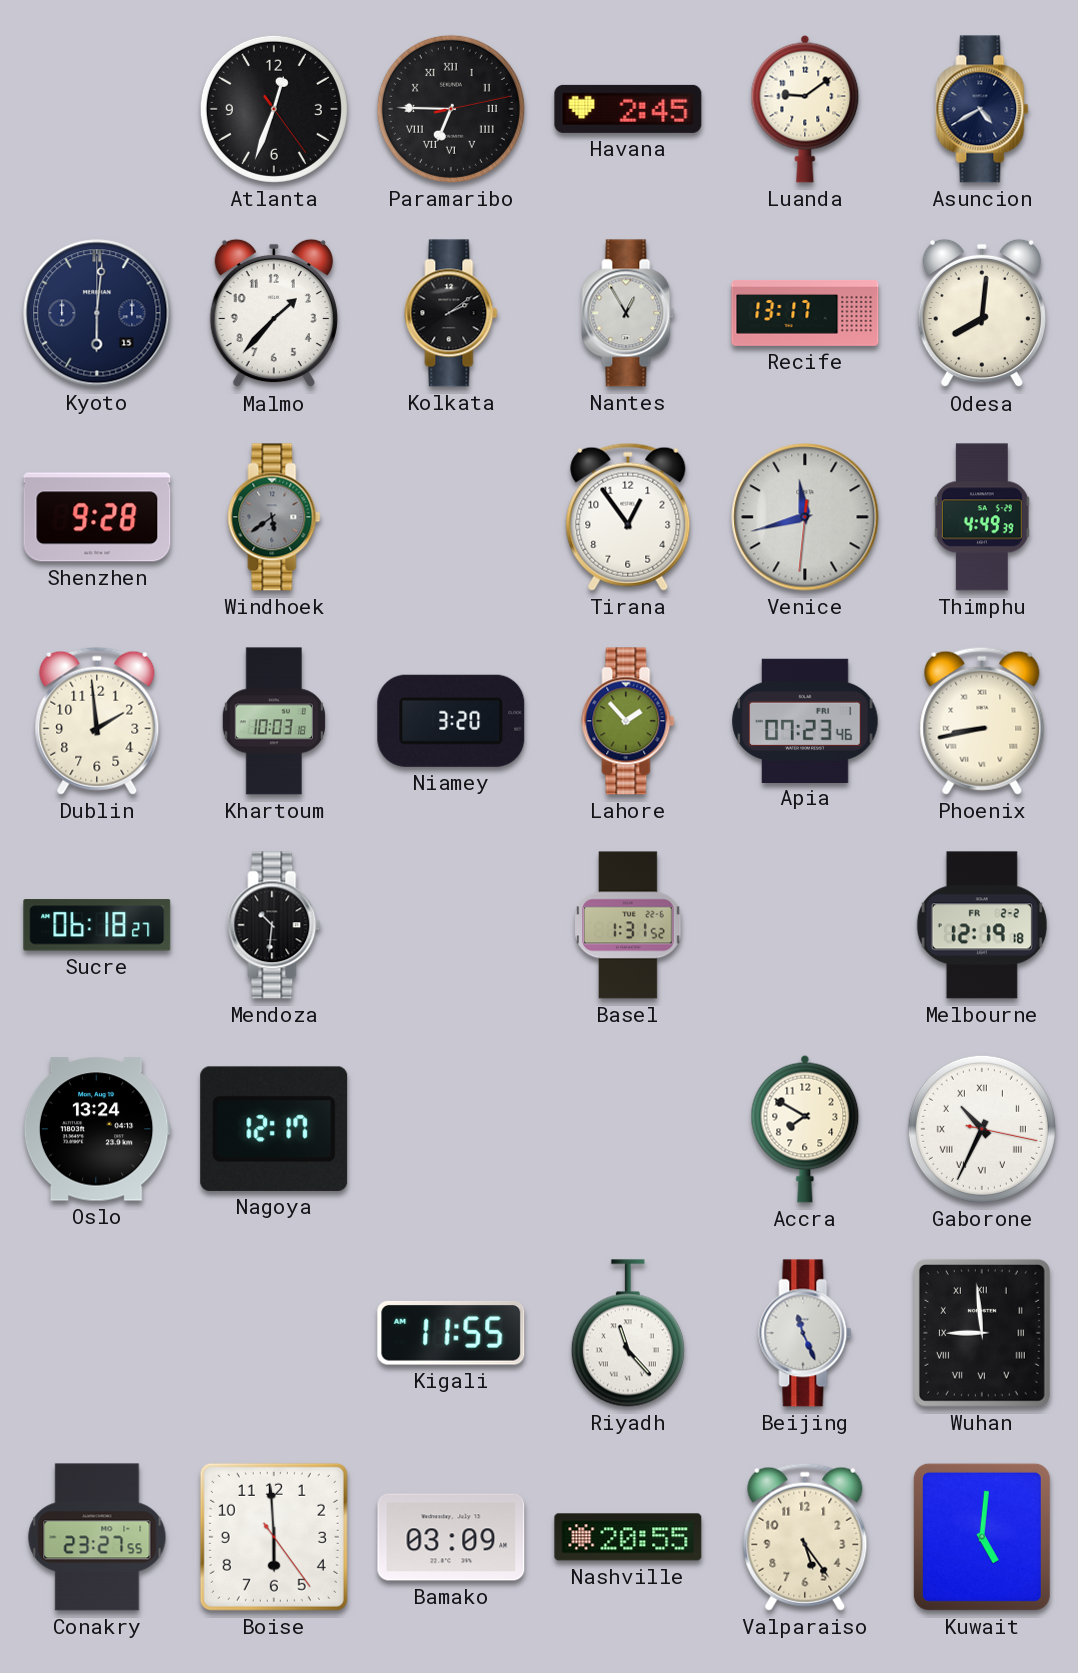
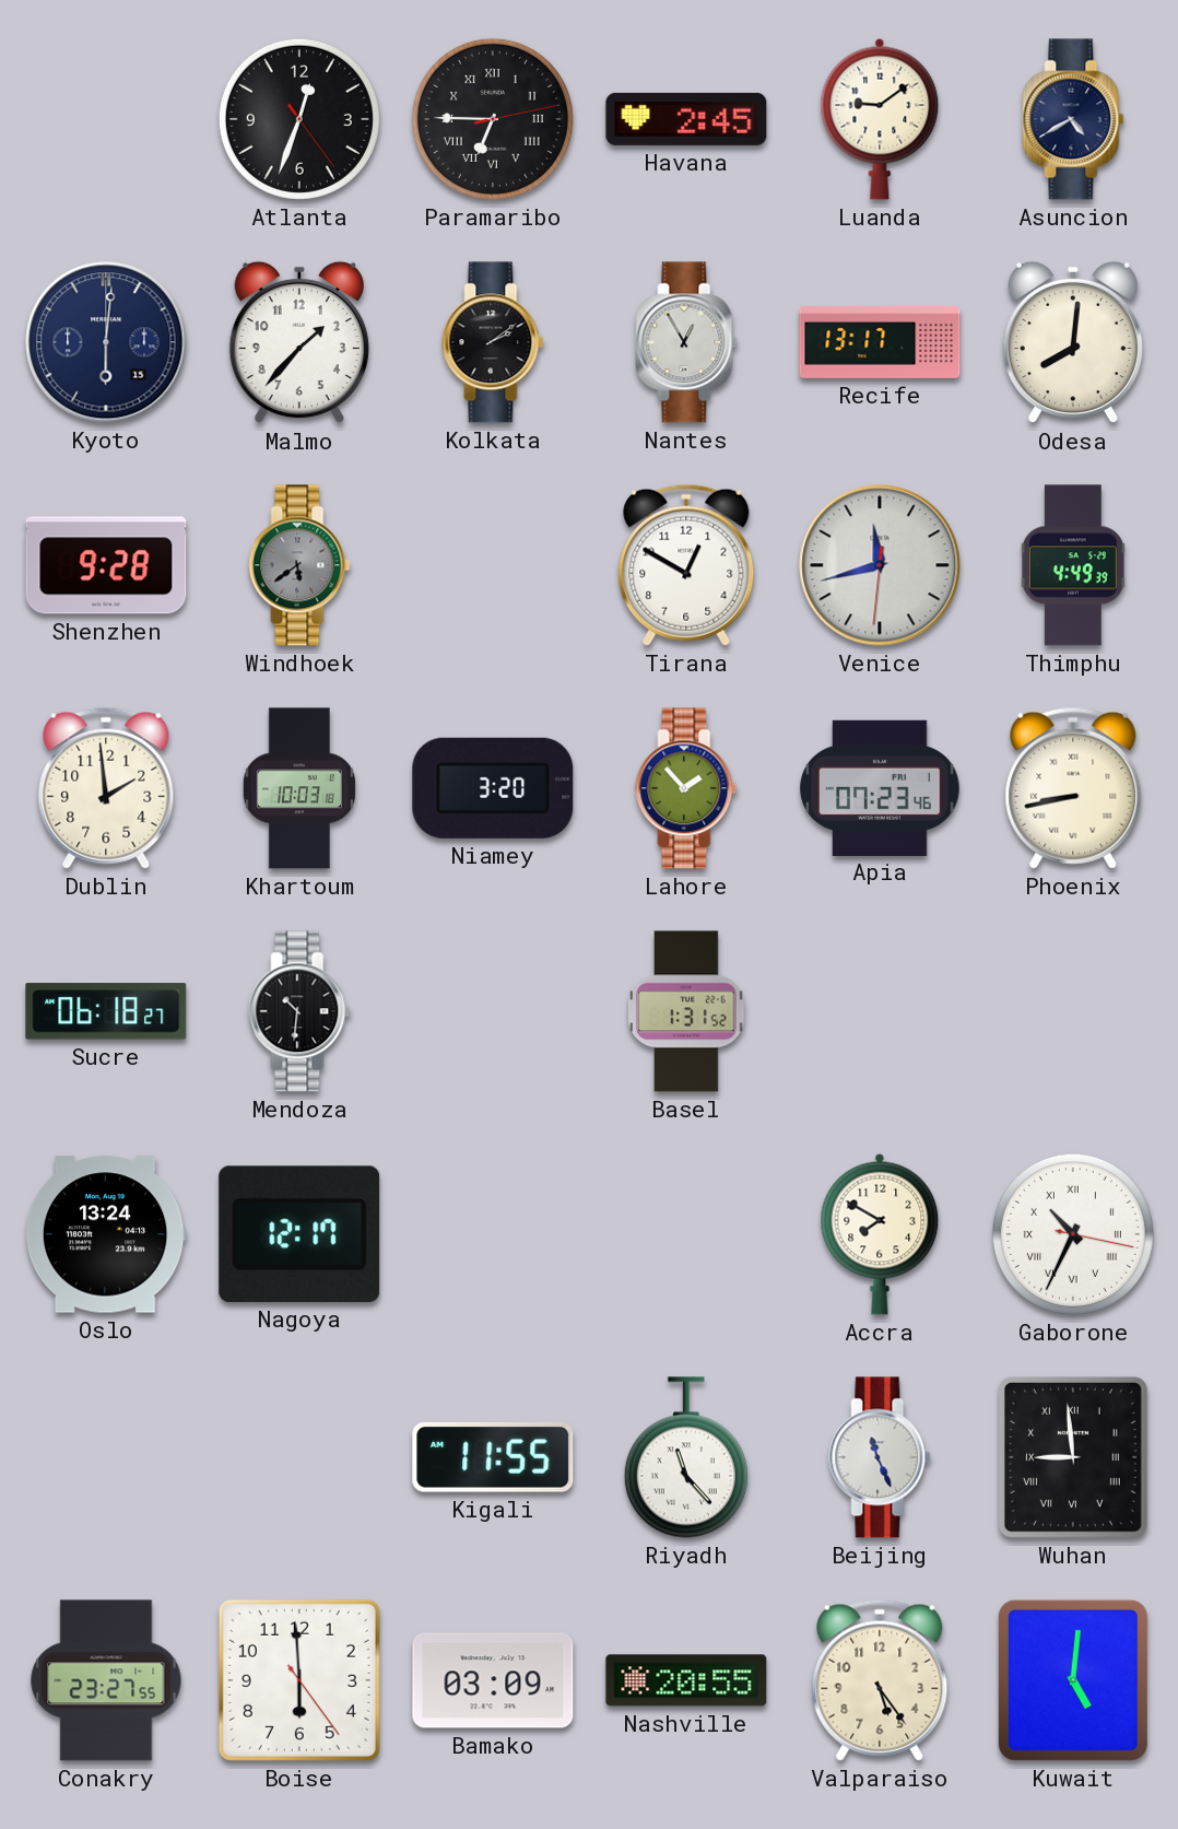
Tirana: 12:54 -> 12:50
Melbourne: 12:19 -> none
